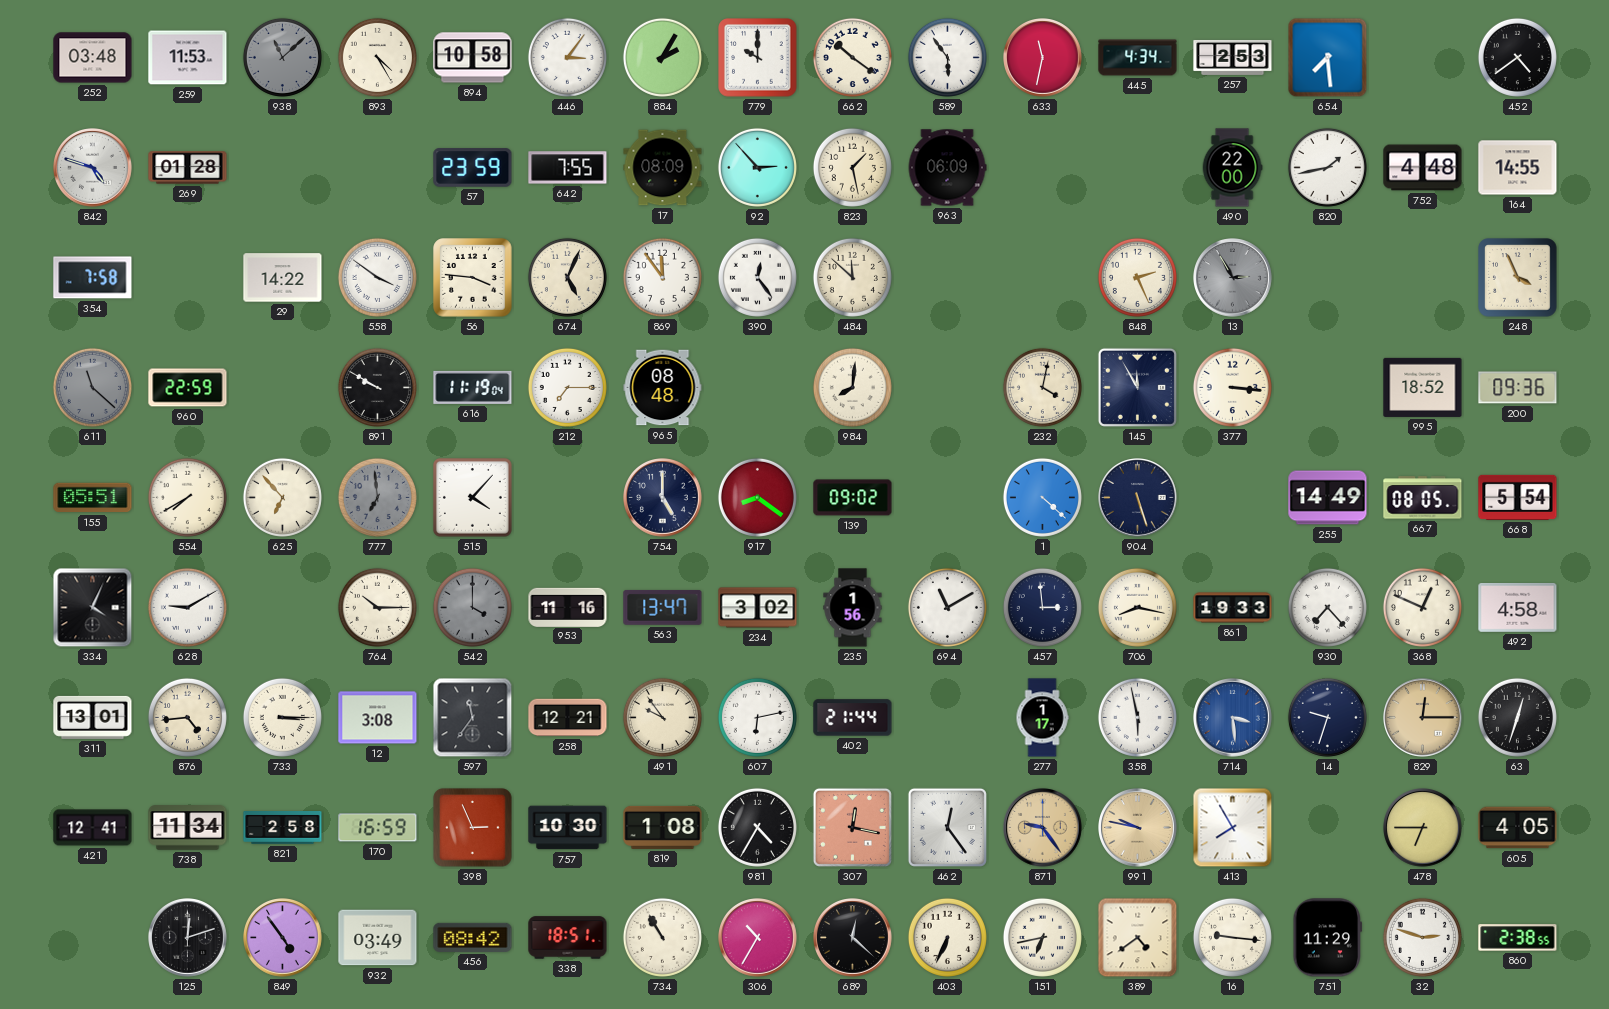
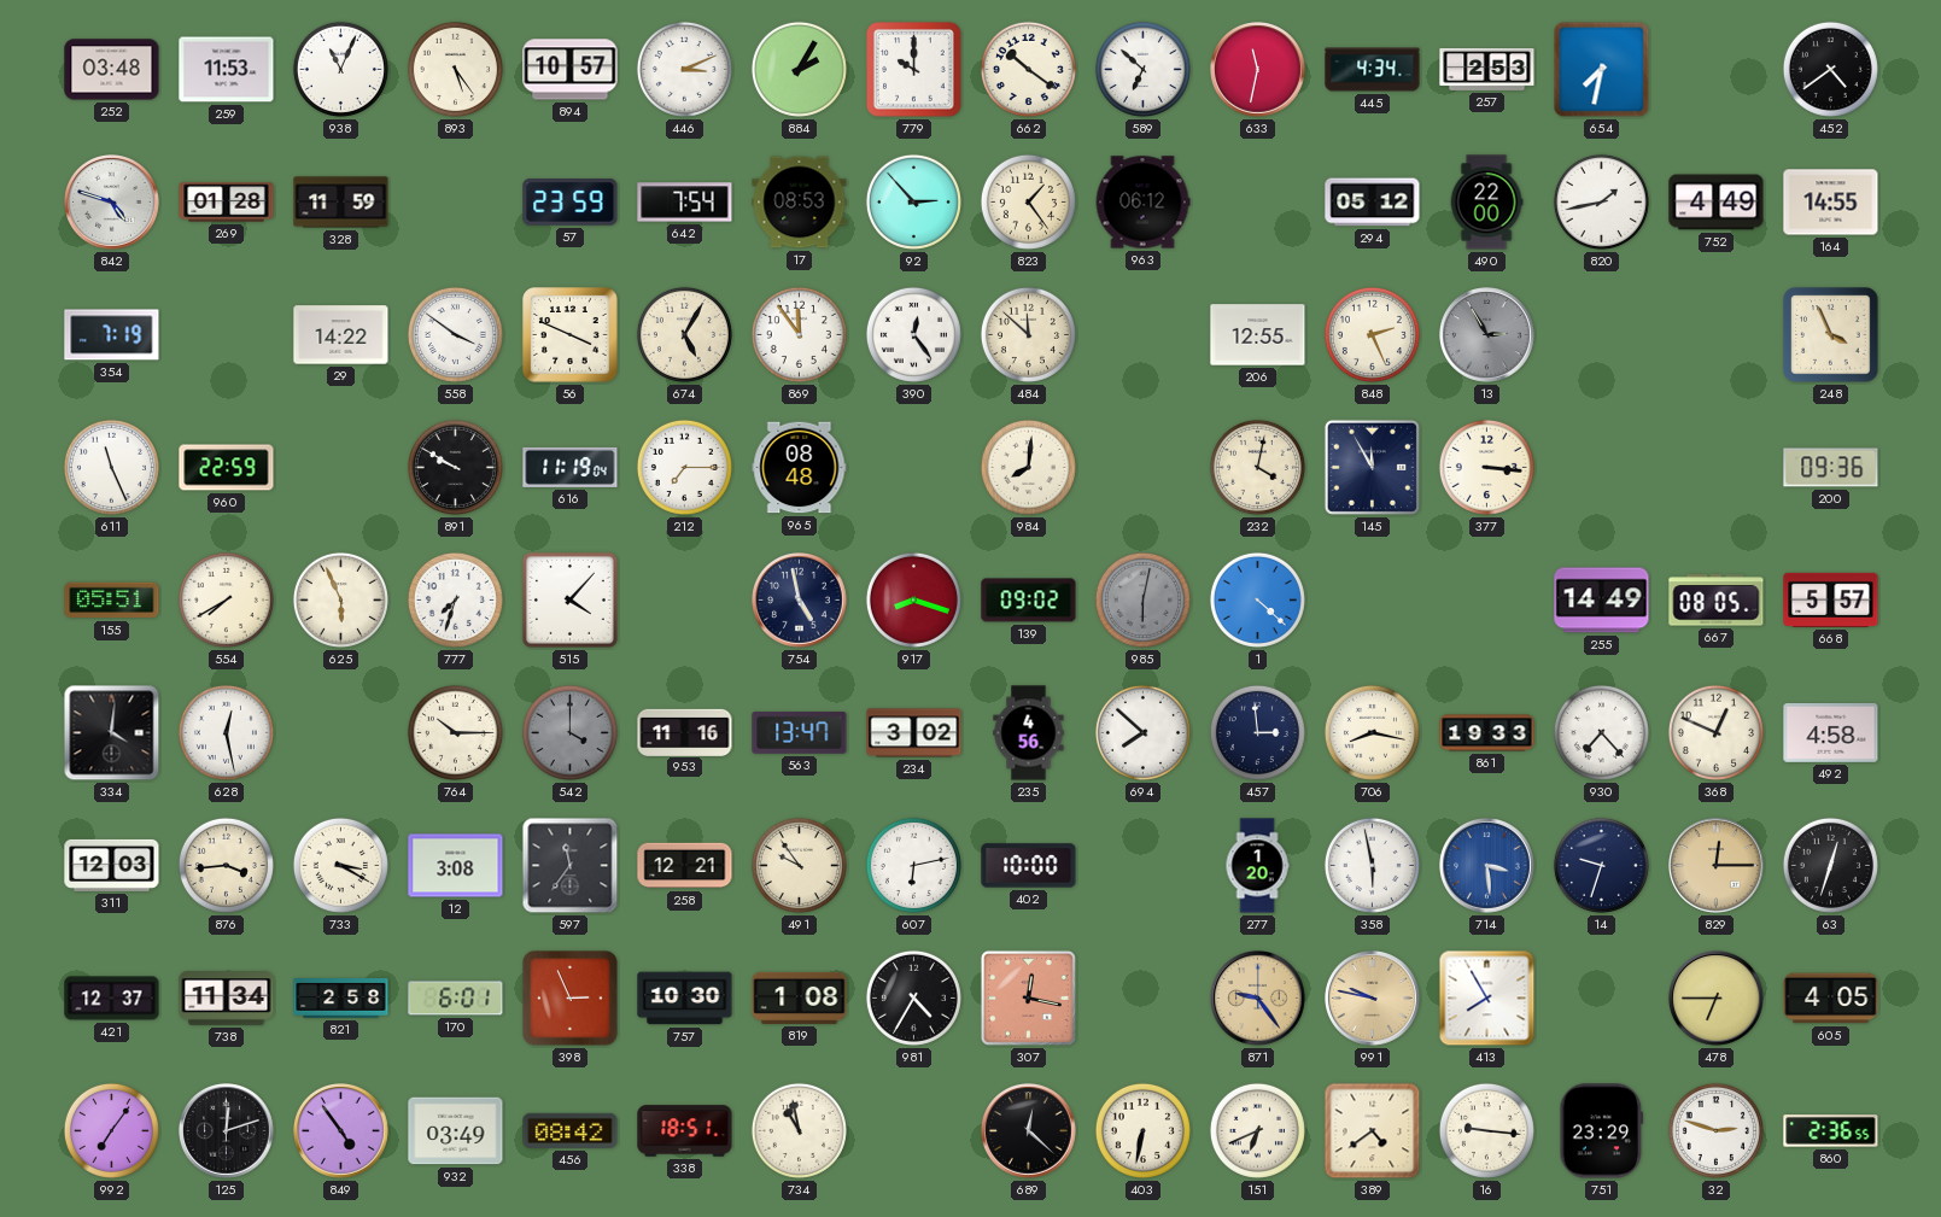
938: 11:08 -> 11:04
938 dial: grey -> white
893: 4:25 -> 5:24
894: 10:58 -> 10:57
446: 3:06 -> 3:11
589: 5:54 -> 6:52
654: 7:29 -> 7:32
328: none -> 11:59
642: 7:55 -> 7:54
17: 08:09 -> 08:53
823: 1:28 -> 1:24
963: 06:09 -> 06:12
294: none -> 05:12
752: 4:48 -> 4:49
354: 7:58 -> 7:19
56: 3:46 -> 3:49
674: 5:04 -> 5:05
206: none -> 12:55
611: 11:22 -> 11:26
611 dial: grey -> white
995: 18:52 -> none
625: 6:53 -> 5:56
777: 6:59 -> 7:33
777 dial: grey -> white
754: 5:00 -> 4:58
917: 8:21 -> 8:18
985: none -> 6:02
904: 5:27 -> none
668: 5:54 -> 5:57
334: 4:04 -> 4:01
628: 9:10 -> 12:28
235: 1:56 -> 4:56
694: 11:10 -> 7:52
311: 13:01 -> 12:03
876: 4:44 -> 3:44
733: 3:15 -> 3:20
402: 21:44 -> 10:00
277: 1:17 -> 1:20
421: 12:41 -> 12:37
170: 16:59 -> 6:01
462: 12:24 -> none
992: none -> 7:06
734: 10:55 -> 10:58
306: 10:35 -> none
403: 6:34 -> 6:32
151: 6:43 -> 6:41
751: 11:29 -> 23:29
860: 2:38 -> 2:36
